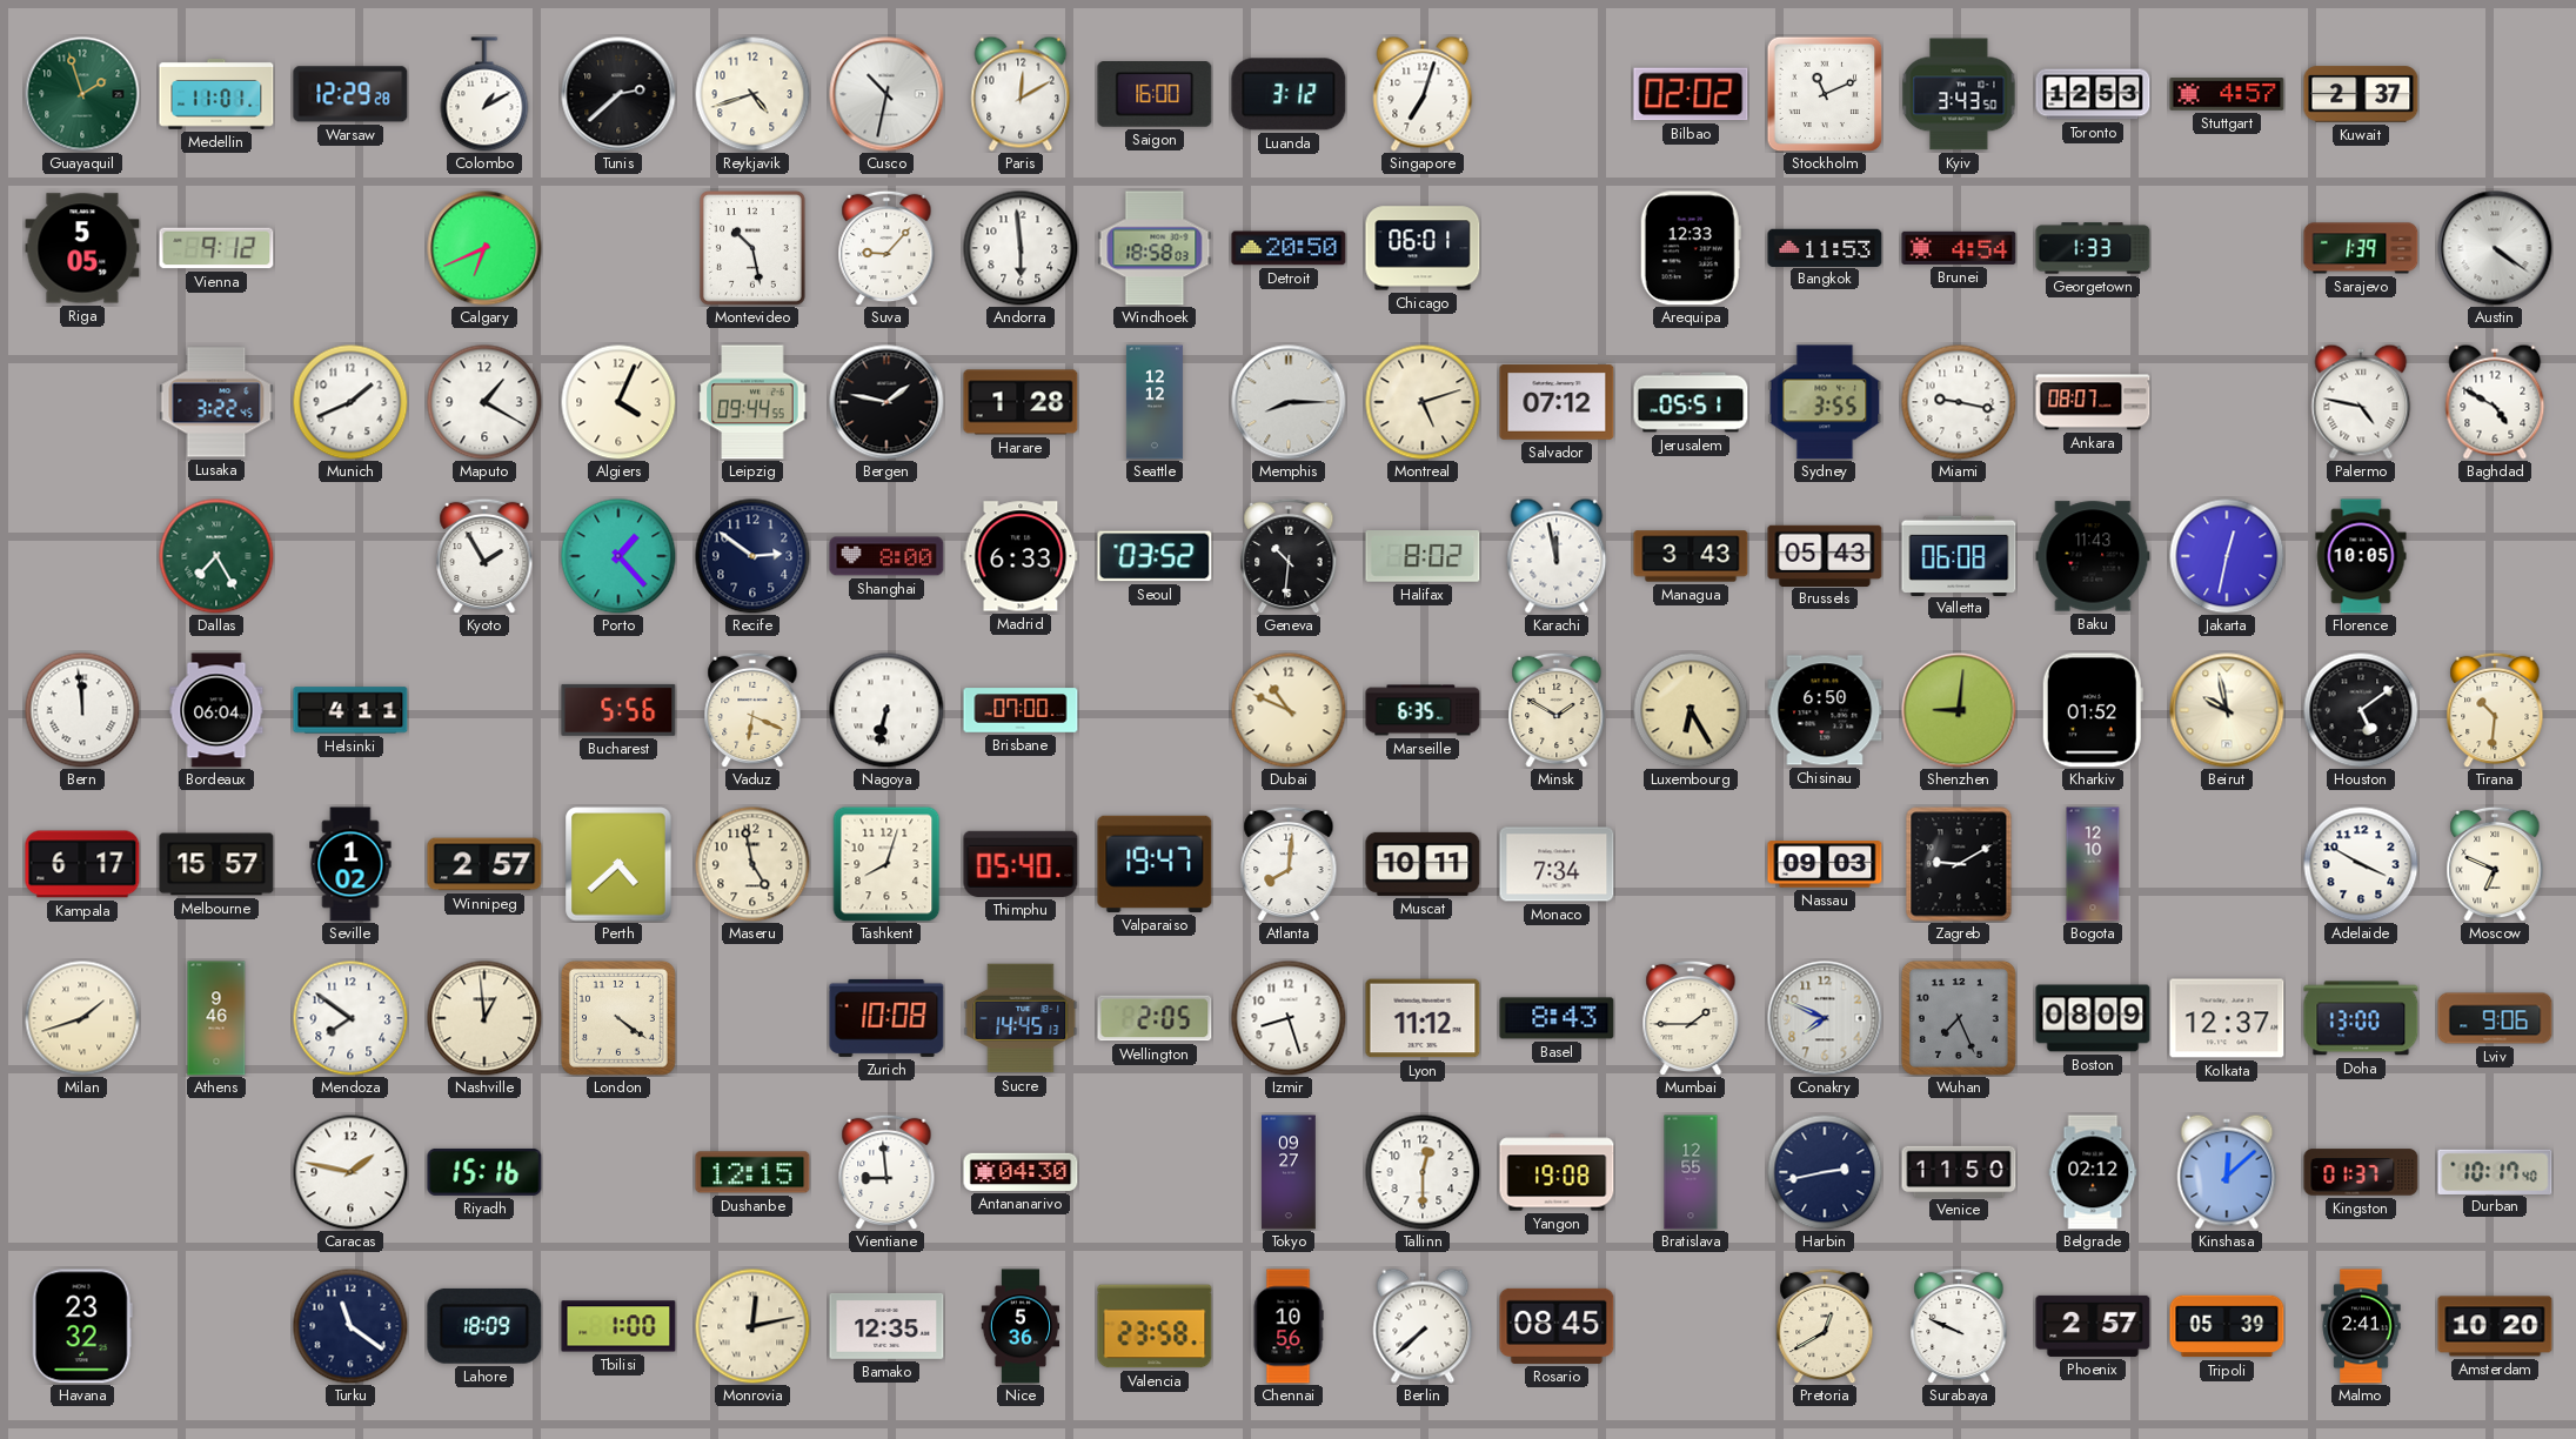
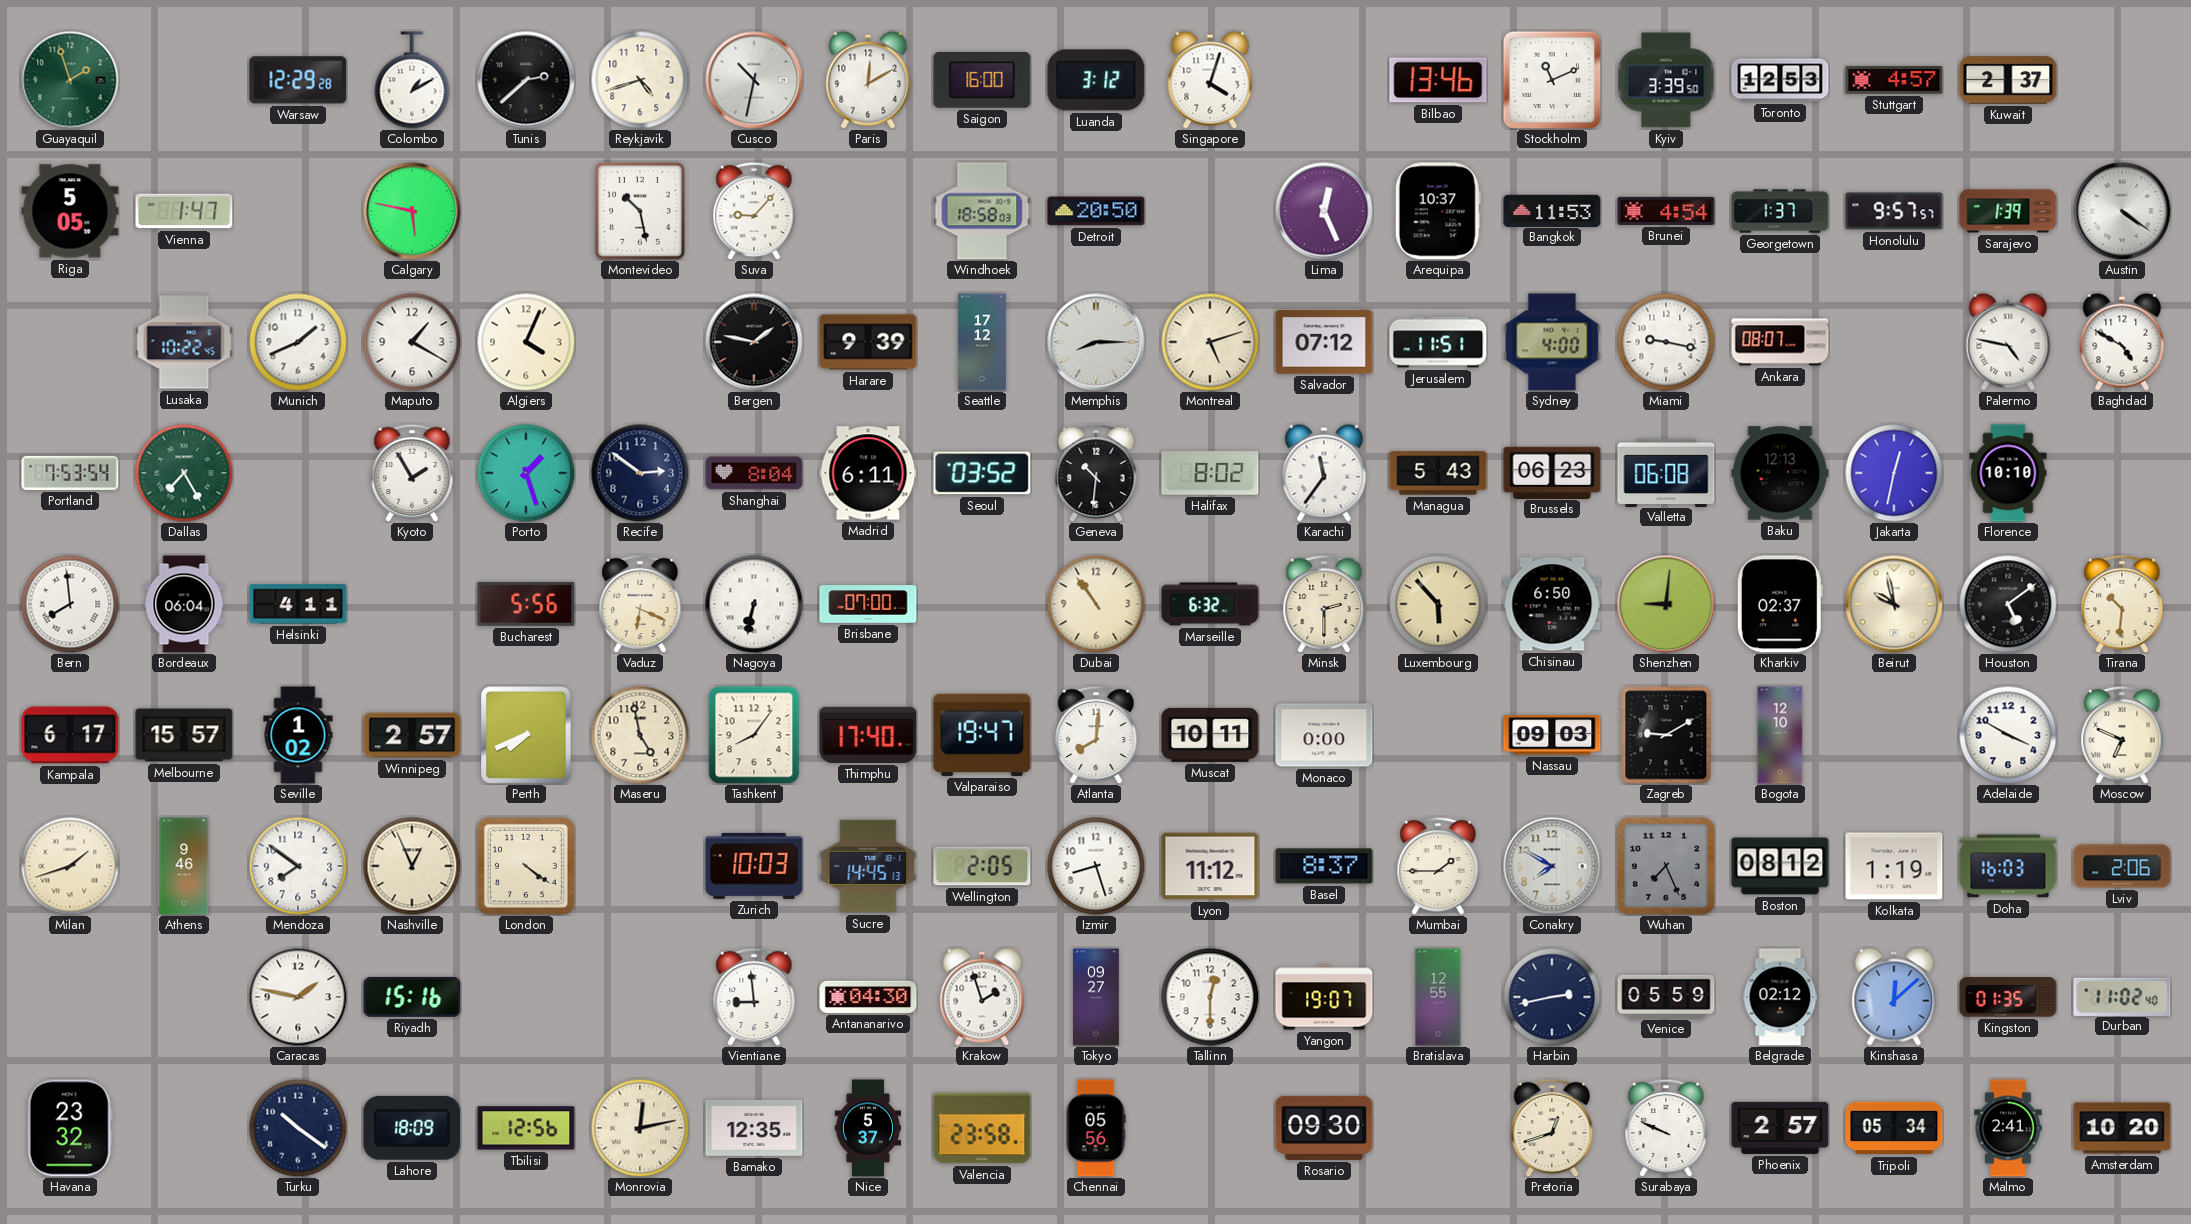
Medellin: 11:01 -> none
Singapore: 7:03 -> 4:03
Bilbao: 02:02 -> 13:46
Kyiv: 3:43 -> 3:39
Vienna: 9:12 -> 1:47
Calgary: 6:41 -> 5:47
Andorra: 5:59 -> none
Chicago: 06:01 -> none
Lima: none -> 12:26
Arequipa: 12:33 -> 10:37
Georgetown: 1:33 -> 1:37
Honolulu: none -> 9:57
Lusaka: 3:22 -> 10:22
Leipzig: 09:44 -> none
Harare: 1:28 -> 9:39
Seattle: 12:12 -> 17:12
Jerusalem: 05:51 -> 11:51
Sydney: 3:55 -> 4:00
Portland: none -> 7:53
Porto: 1:23 -> 1:27
Shanghai: 8:00 -> 8:04
Madrid: 6:33 -> 6:11
Karachi: 11:58 -> 11:36
Managua: 3:43 -> 5:43
Brussels: 05:43 -> 06:23
Baku: 11:43 -> 12:13
Florence: 10:05 -> 10:10
Bern: 11:59 -> 7:59
Dubai: 10:49 -> 10:54
Marseille: 6:35 -> 6:32
Minsk: 1:50 -> 2:30
Luxembourg: 6:25 -> 5:53
Kharkiv: 01:52 -> 02:37
Perth: 4:38 -> 7:41
Tashkent: 8:03 -> 8:06
Thimphu: 05:40 -> 17:40
Monaco: 7:34 -> 0:00
Nashville: 12:59 -> 12:56
Zurich: 10:08 -> 10:03
Basel: 8:43 -> 8:37
Conakry: 7:49 -> 7:50
Boston: 08:09 -> 08:12
Kolkata: 12:37 -> 1:19
Doha: 13:00 -> 16:03
Lviv: 9:06 -> 2:06
Dushanbe: 12:15 -> none
Krakow: none -> 1:57
Yangon: 19:08 -> 19:07
Venice: 11:50 -> 05:59
Kingston: 01:37 -> 01:35
Durban: 10:17 -> 11:02
Turku: 11:21 -> 10:21
Tbilisi: 1:00 -> 12:56
Nice: 5:36 -> 5:37
Chennai: 10:56 -> 05:56
Berlin: 7:38 -> none
Rosario: 08:45 -> 09:30
Pretoria: 12:40 -> 12:42
Tripoli: 05:39 -> 05:34
